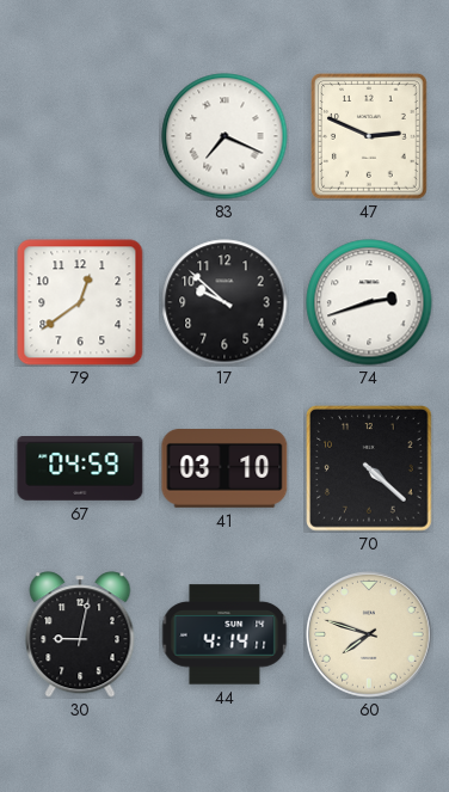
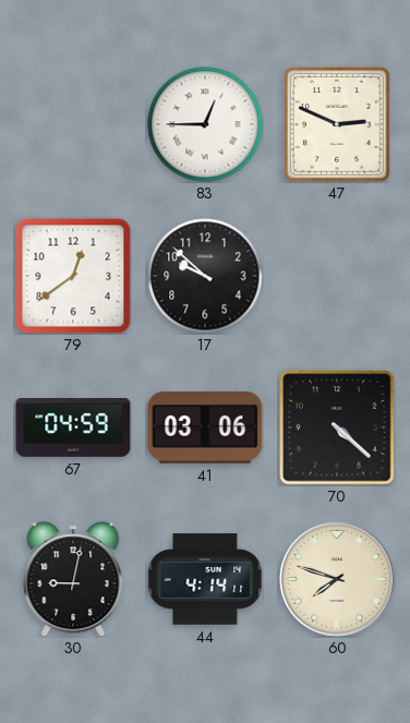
83: 7:19 -> 12:45
74: 2:42 -> none
41: 03:10 -> 03:06
